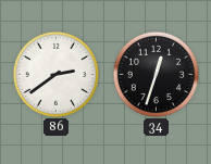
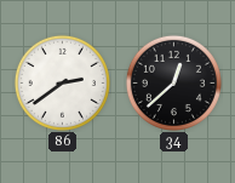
34: 12:33 -> 12:38
